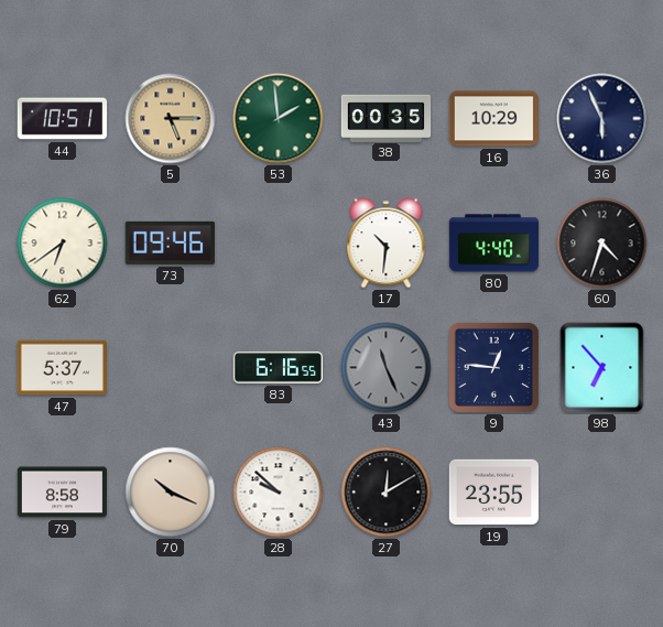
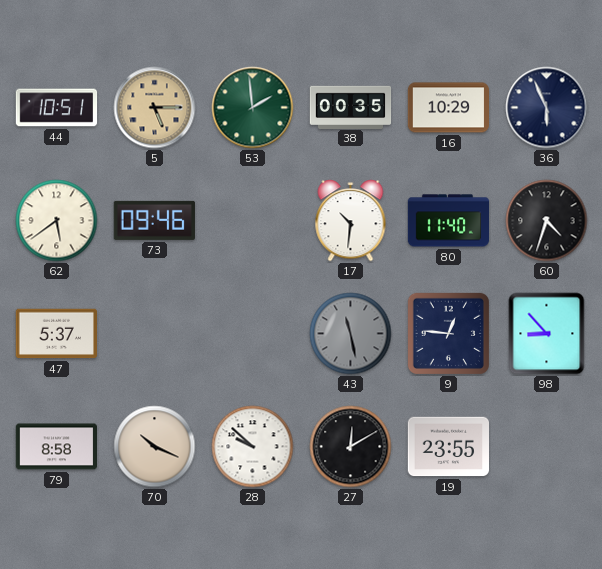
62: 6:39 -> 5:39
80: 4:40 -> 11:40
83: 6:16 -> none
43: 11:26 -> 11:28
98: 6:53 -> 8:53
